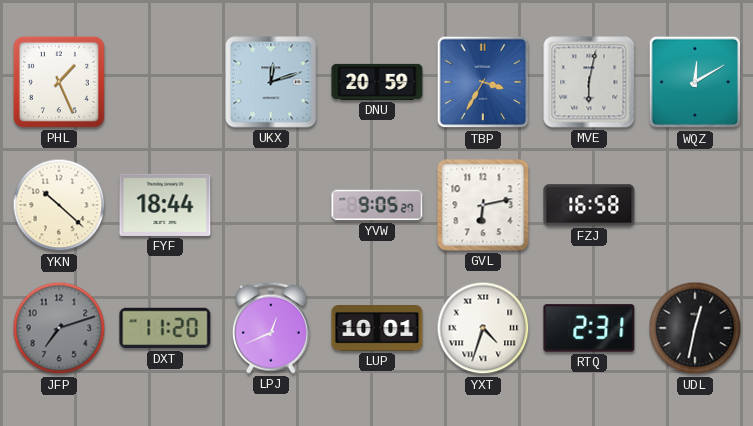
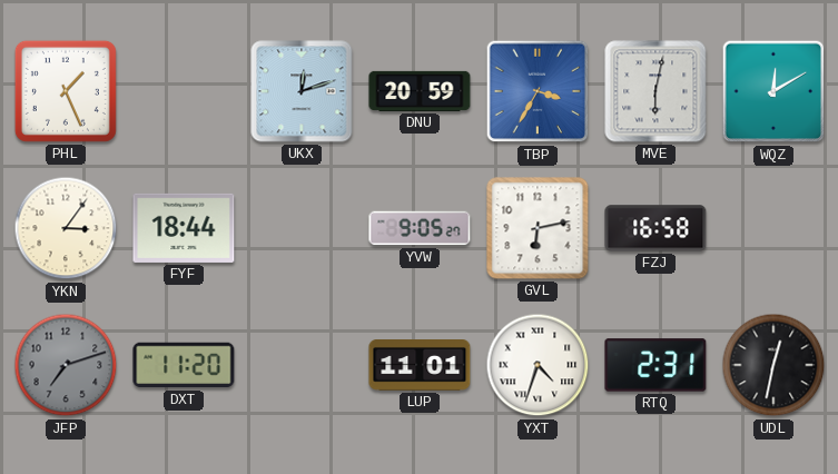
YKN: 10:22 -> 3:06
LPJ: 12:41 -> none
LUP: 10:01 -> 11:01
